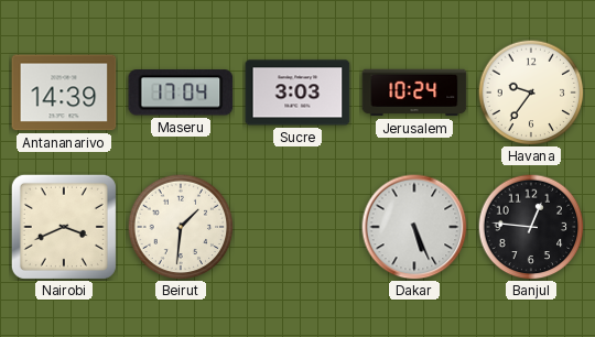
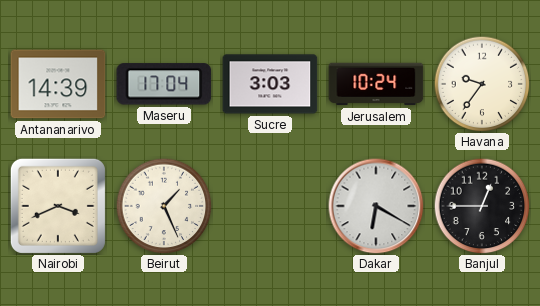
Beirut: 1:31 -> 1:26
Dakar: 5:26 -> 6:20
Banjul: 12:46 -> 12:45
